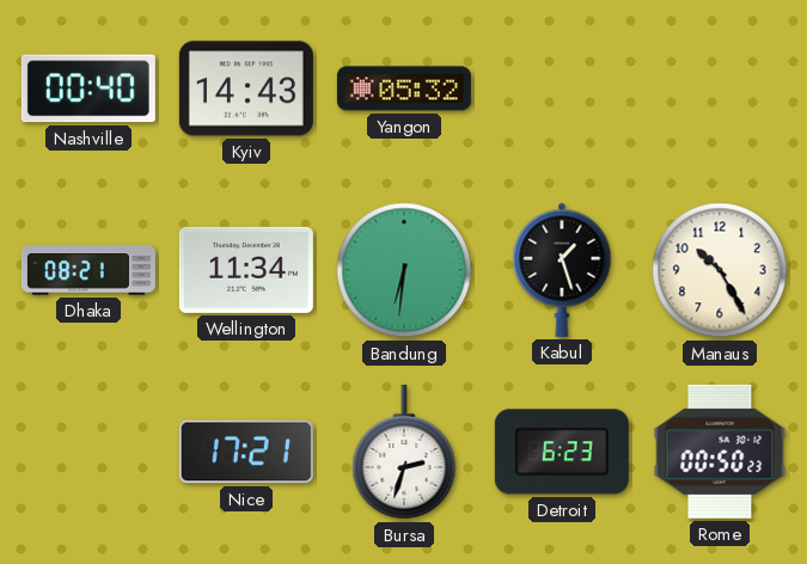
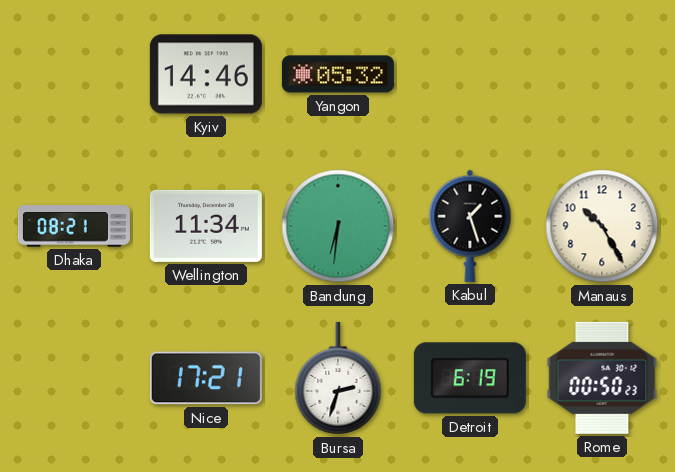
Nashville: 00:40 -> none
Kyiv: 14:43 -> 14:46
Detroit: 6:23 -> 6:19
